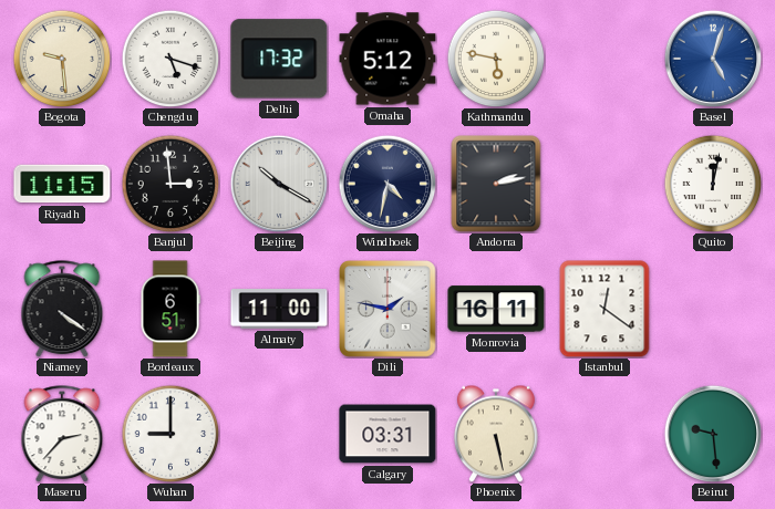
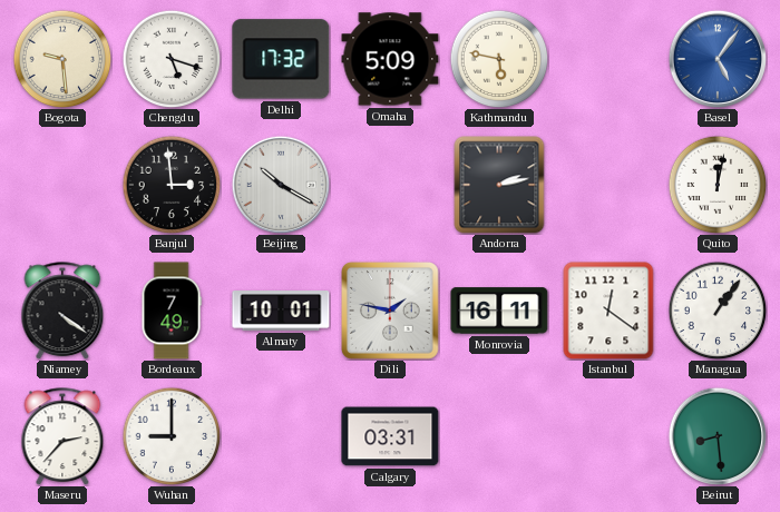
Omaha: 5:12 -> 5:09
Basel: 5:03 -> 5:06
Riyadh: 11:15 -> none
Windhoek: 4:32 -> none
Bordeaux: 6:51 -> 7:49
Almaty: 11:00 -> 10:01
Managua: none -> 1:06
Phoenix: 5:28 -> none
Beirut: 9:29 -> 8:29
